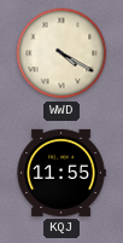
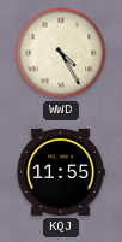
WWD: 4:20 -> 4:25
